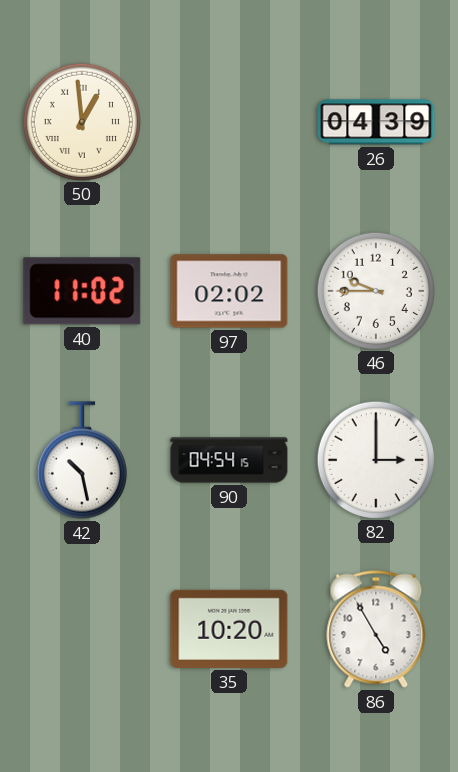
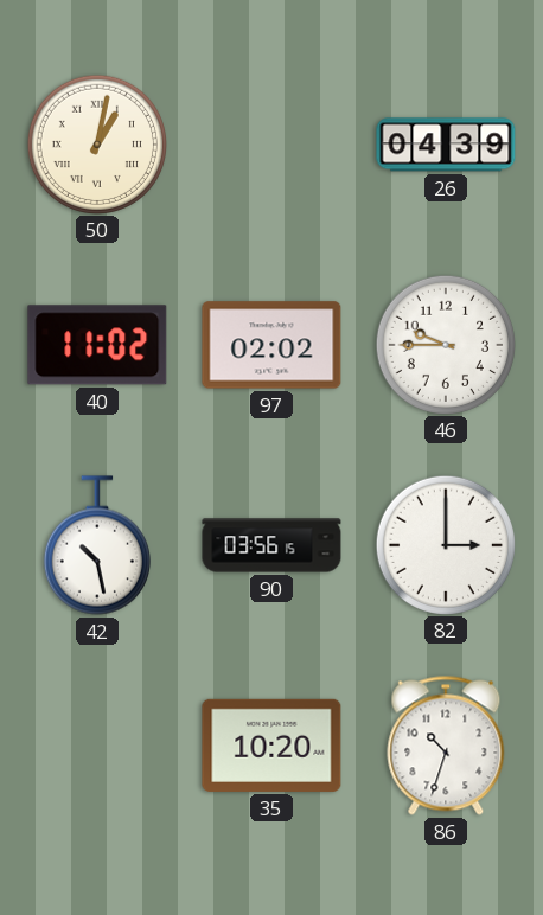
50: 12:59 -> 1:02
90: 04:54 -> 03:56
86: 4:55 -> 10:33
